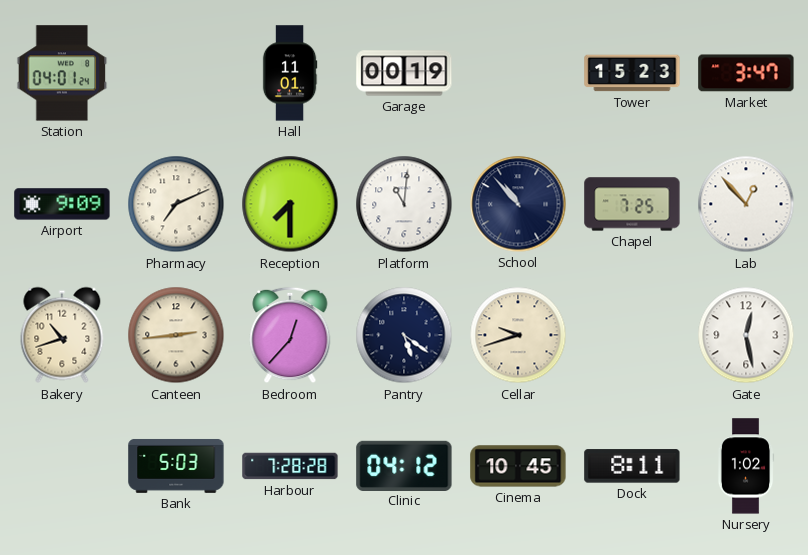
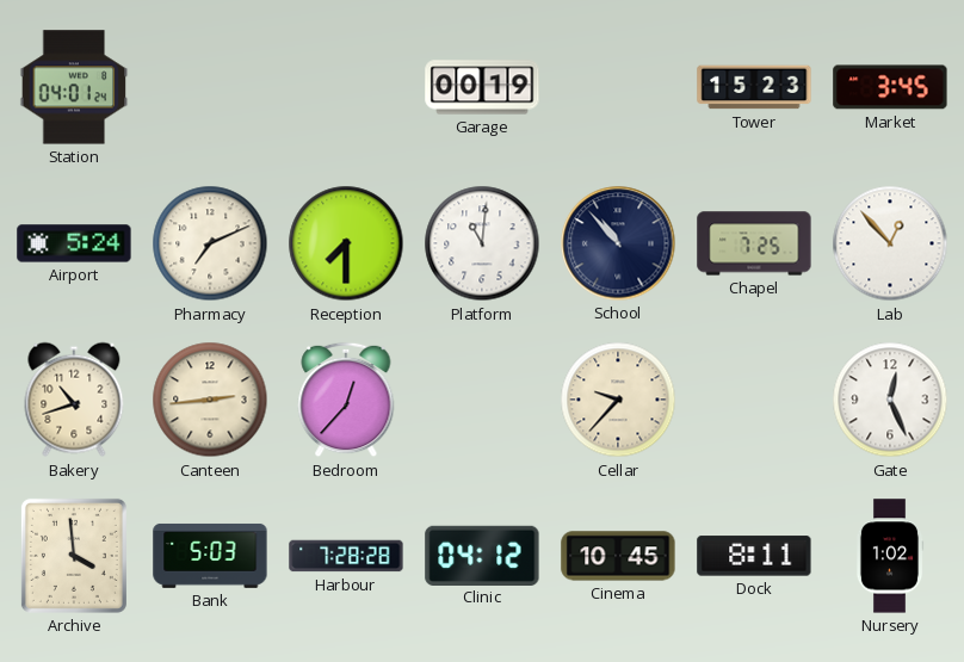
Hall: 11:01 -> none
Market: 3:47 -> 3:45
Airport: 9:09 -> 5:24
Pantry: 5:21 -> none
Cellar: 9:42 -> 9:37
Gate: 12:28 -> 12:26
Archive: none -> 3:59
